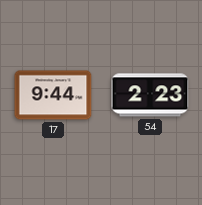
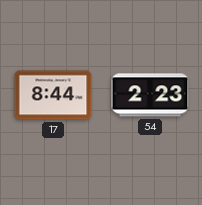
17: 9:44 -> 8:44
